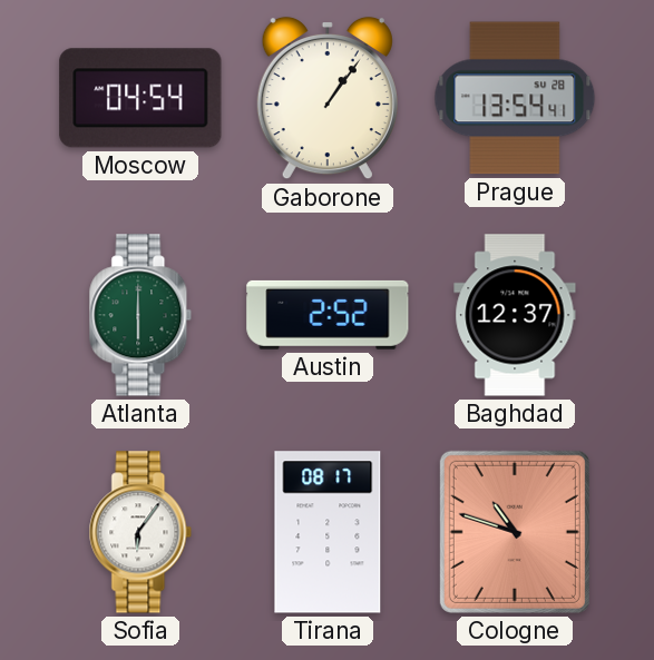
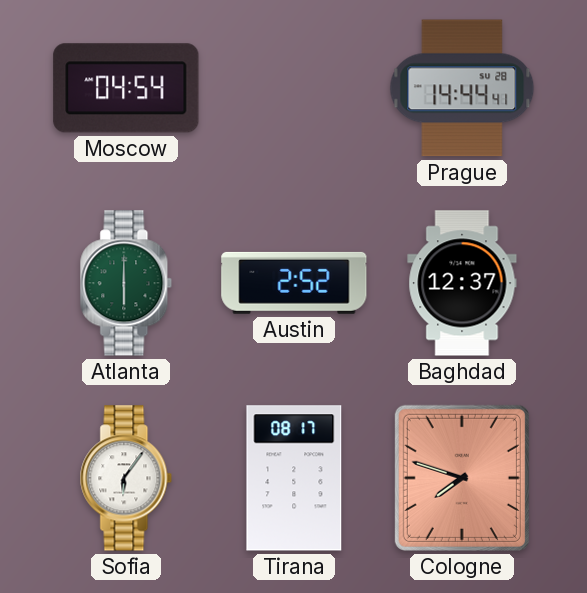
Gaborone: 1:06 -> none
Prague: 13:54 -> 14:44
Cologne: 10:48 -> 7:48
